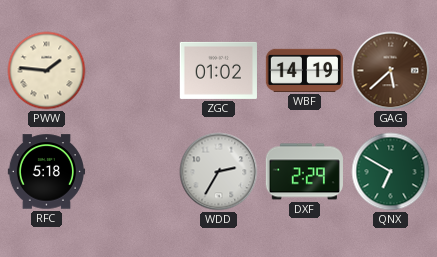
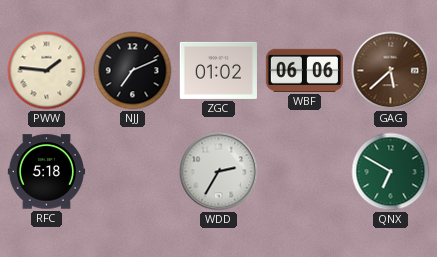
NJJ: none -> 7:11
WBF: 14:19 -> 06:06
DXF: 2:29 -> none
